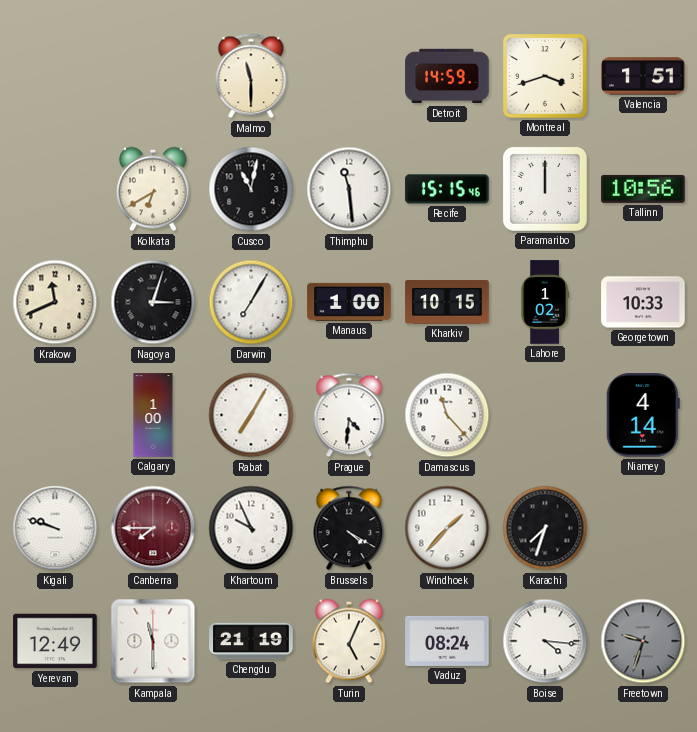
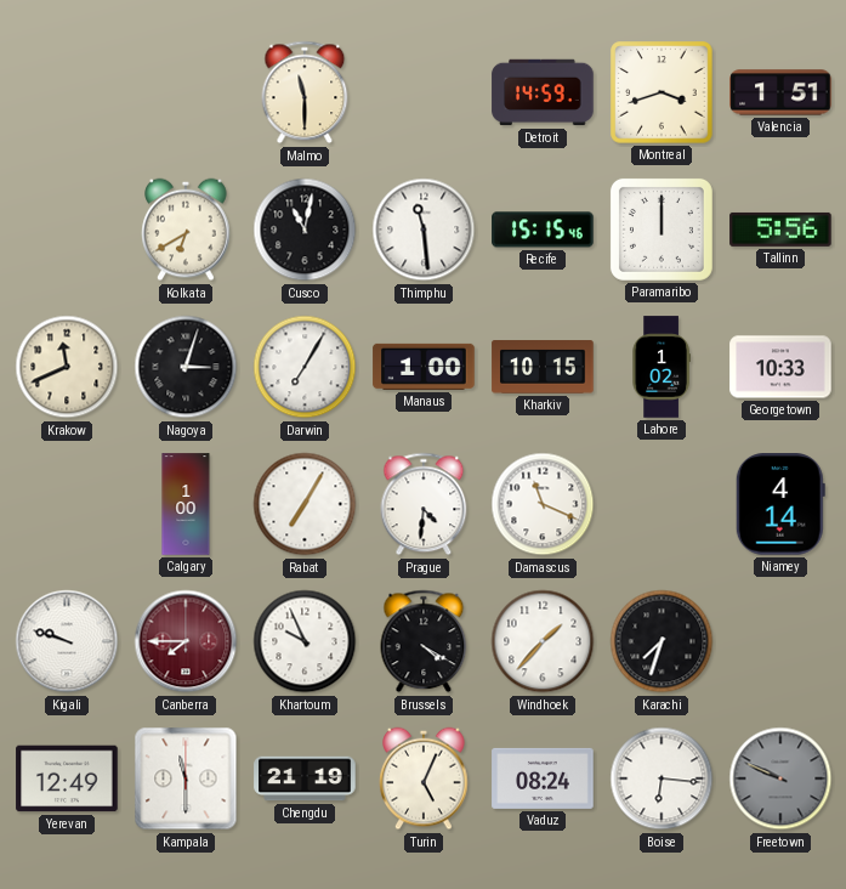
Tallinn: 10:56 -> 5:56
Damascus: 11:23 -> 11:19
Boise: 4:16 -> 6:16
Freetown: 9:33 -> 9:49
